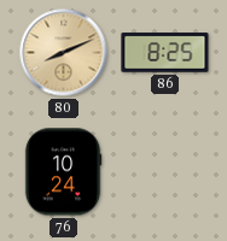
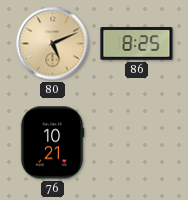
80: 8:11 -> 5:11
76: 10:24 -> 10:21
